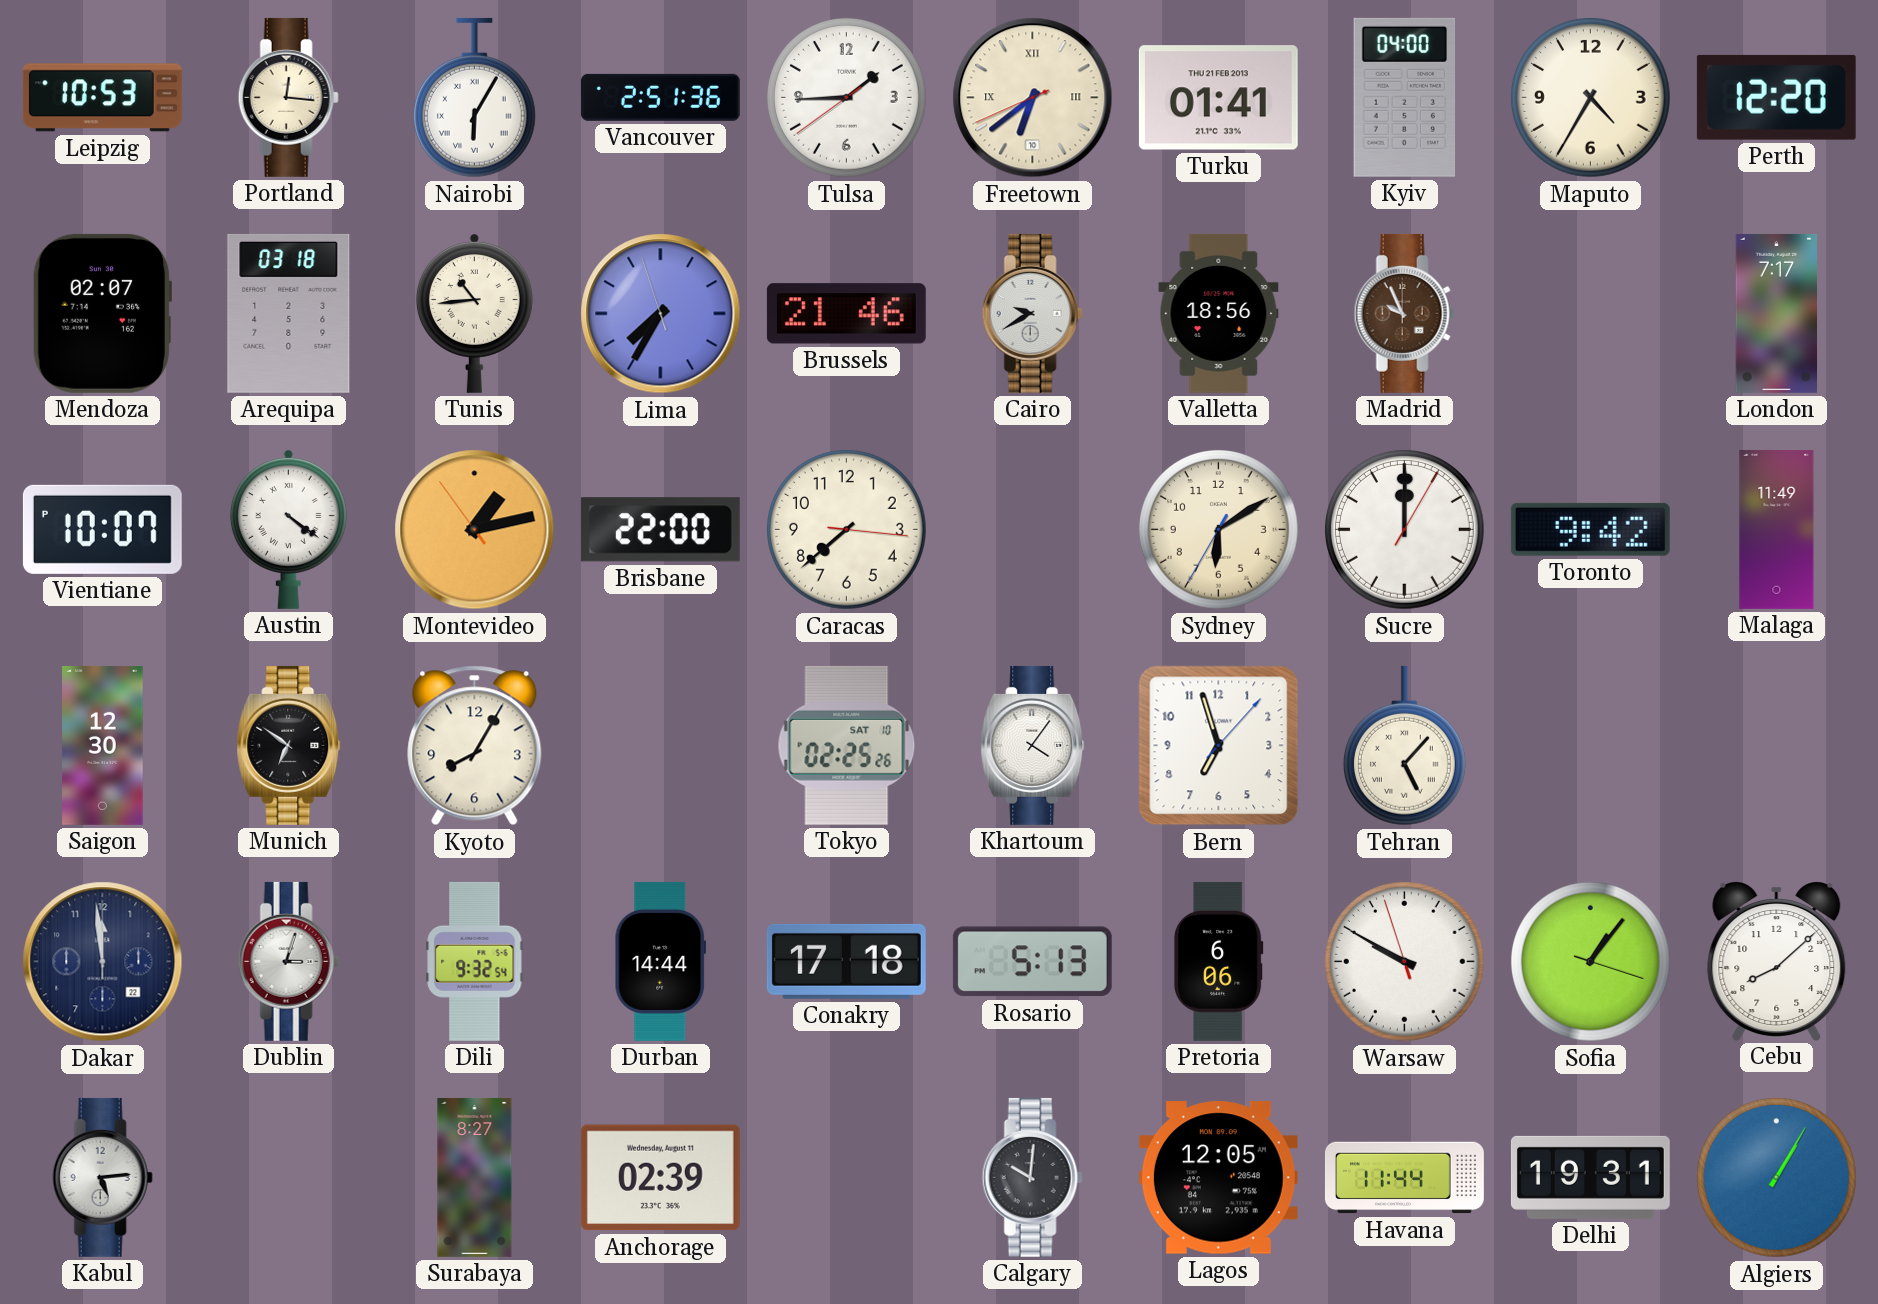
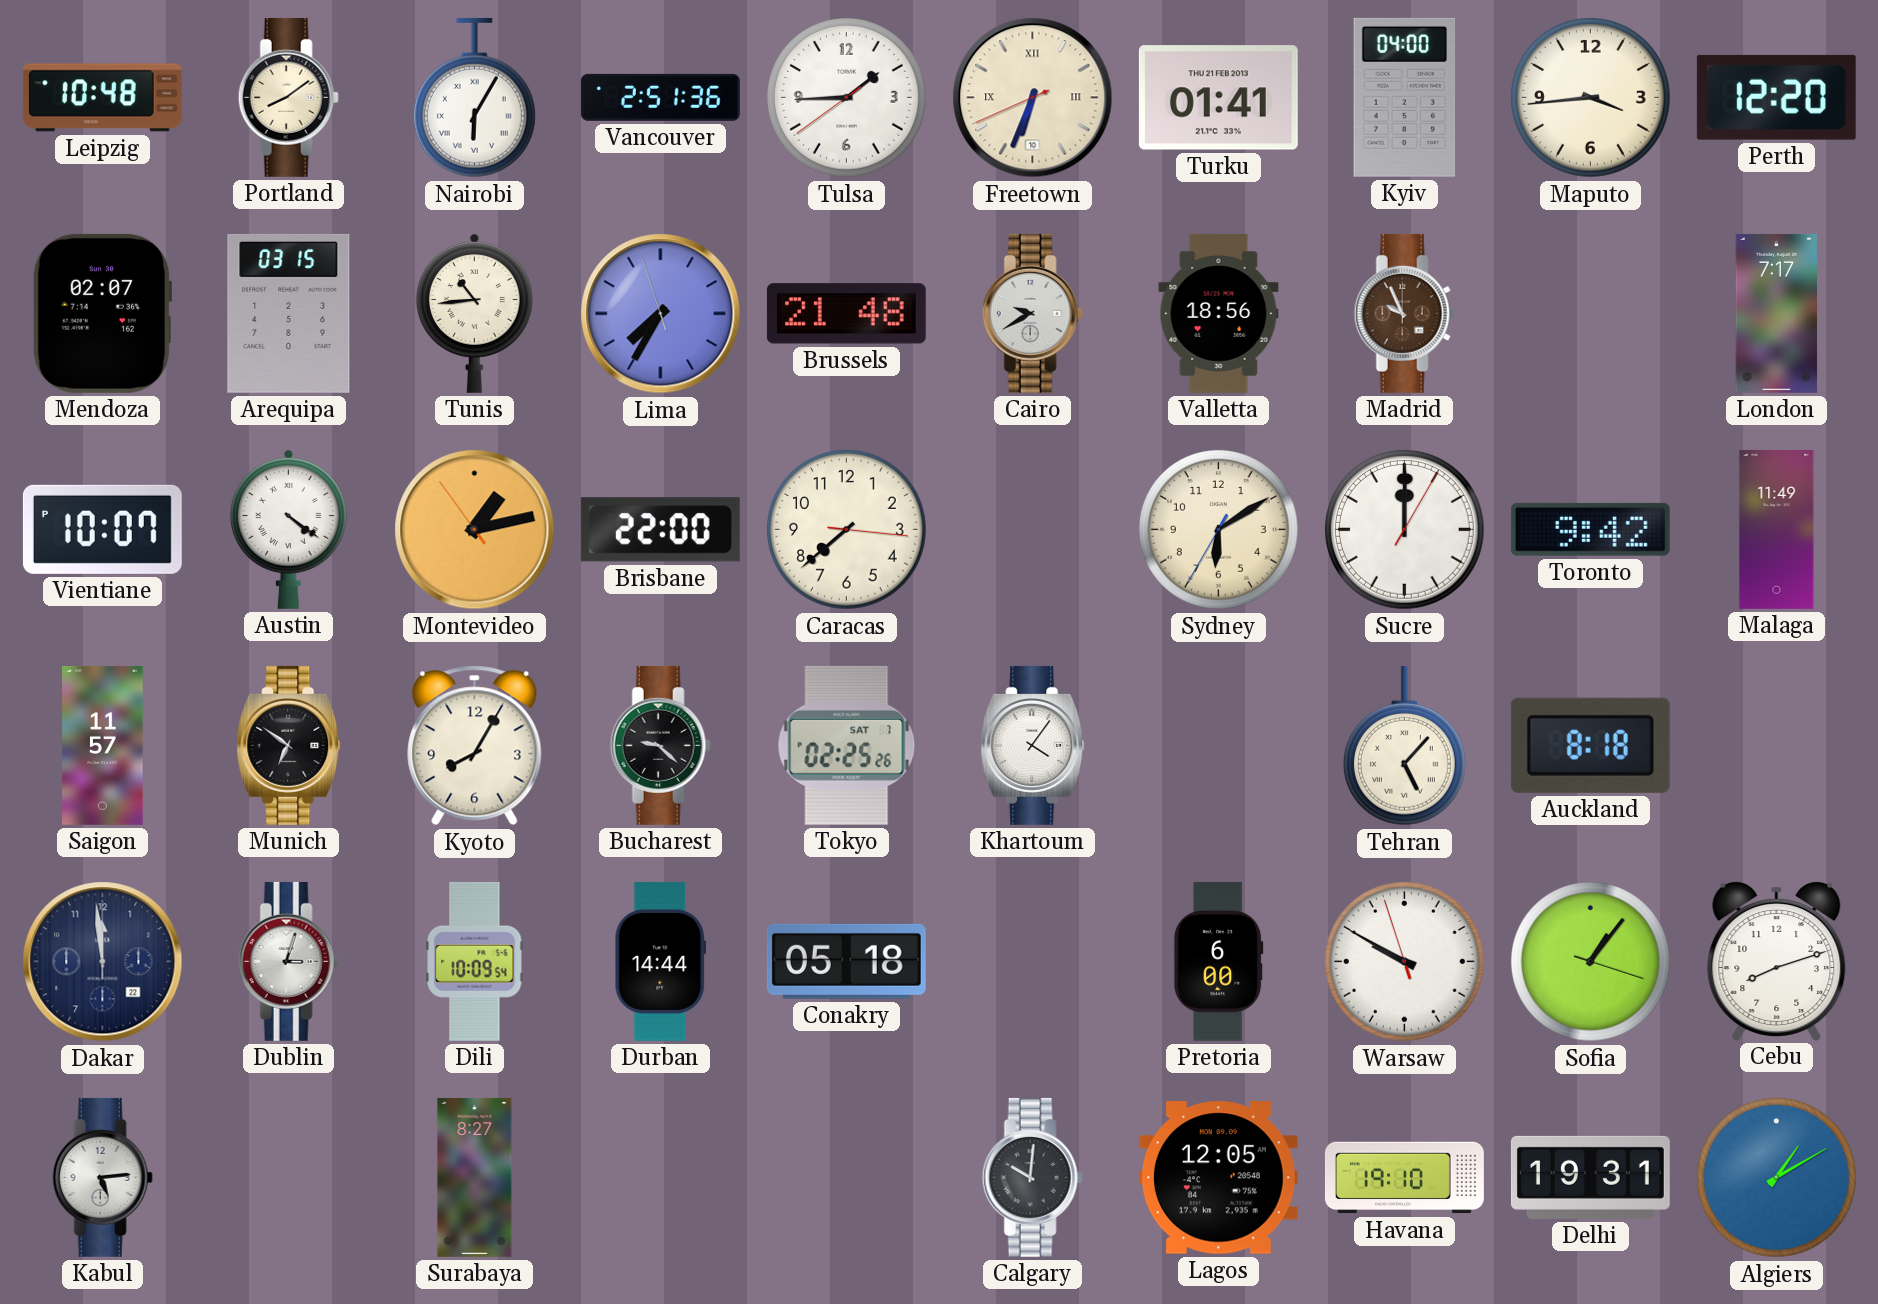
Leipzig: 10:53 -> 10:48
Portland: 12:16 -> 8:09
Freetown: 6:38 -> 6:33
Maputo: 4:35 -> 3:44
Arequipa: 03:18 -> 03:15
Brussels: 21:46 -> 21:48
Saigon: 12:30 -> 11:57
Bucharest: none -> 9:22
Tokyo date: SAT 10 -> SAT 7
Bern: 6:57 -> none
Auckland: none -> 8:18
Dili: 9:32 -> 10:09
Conakry: 17:18 -> 05:18
Rosario: 5:13 -> none
Pretoria: 6:06 -> 6:00
Cebu: 8:08 -> 8:12
Anchorage: 02:39 -> none
Havana: 11:44 -> 19:10
Algiers: 1:05 -> 1:10
